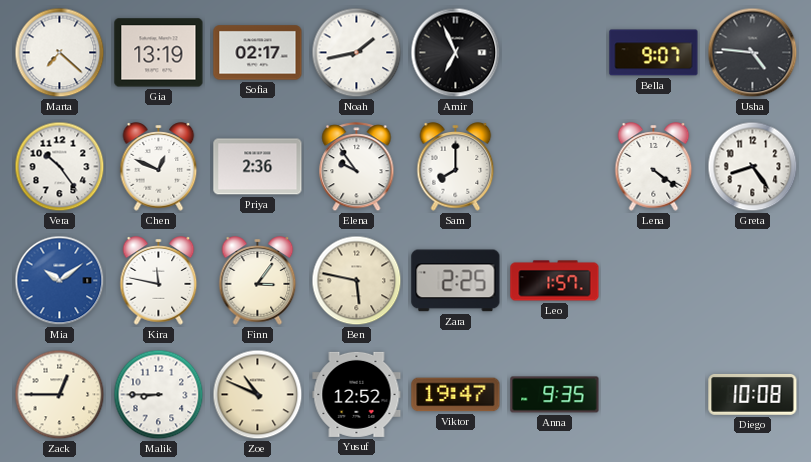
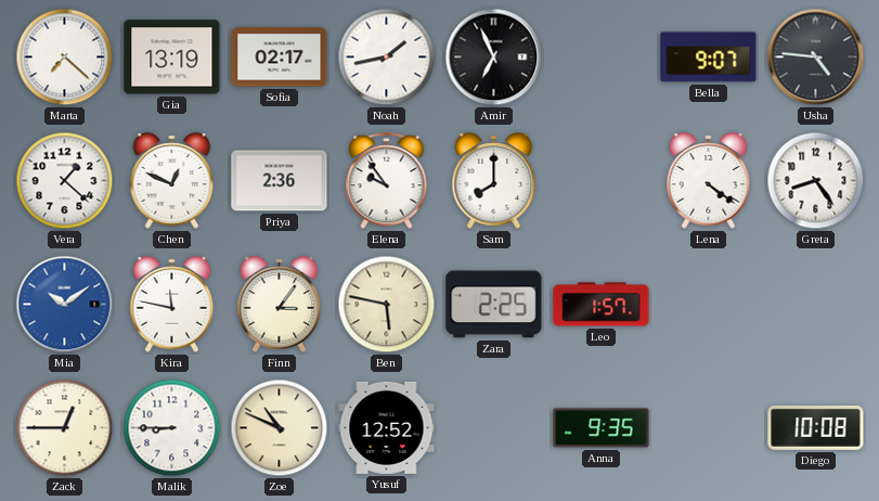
Vera: 10:24 -> 1:22
Viktor: 19:47 -> none
